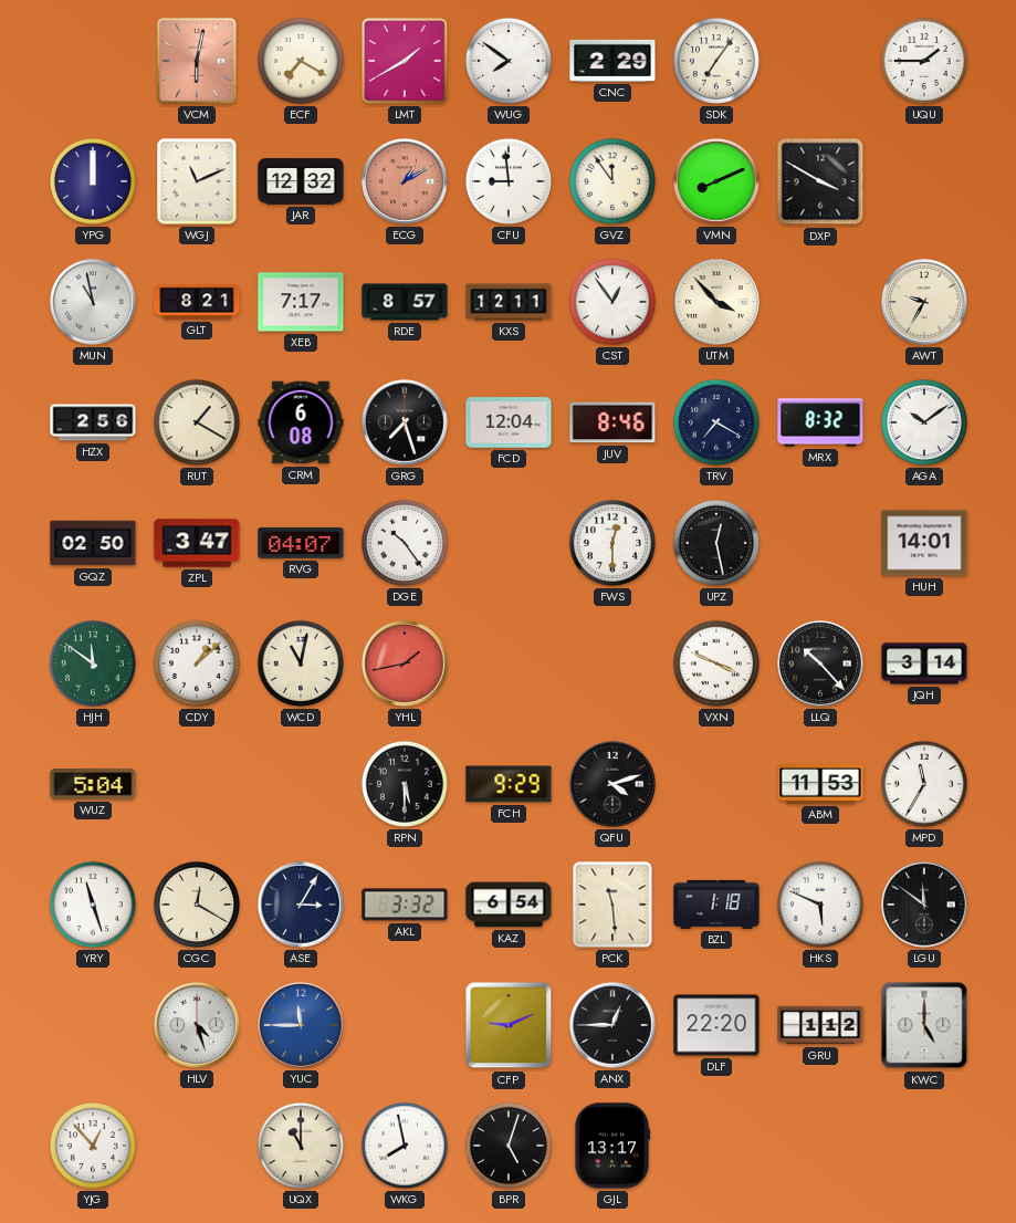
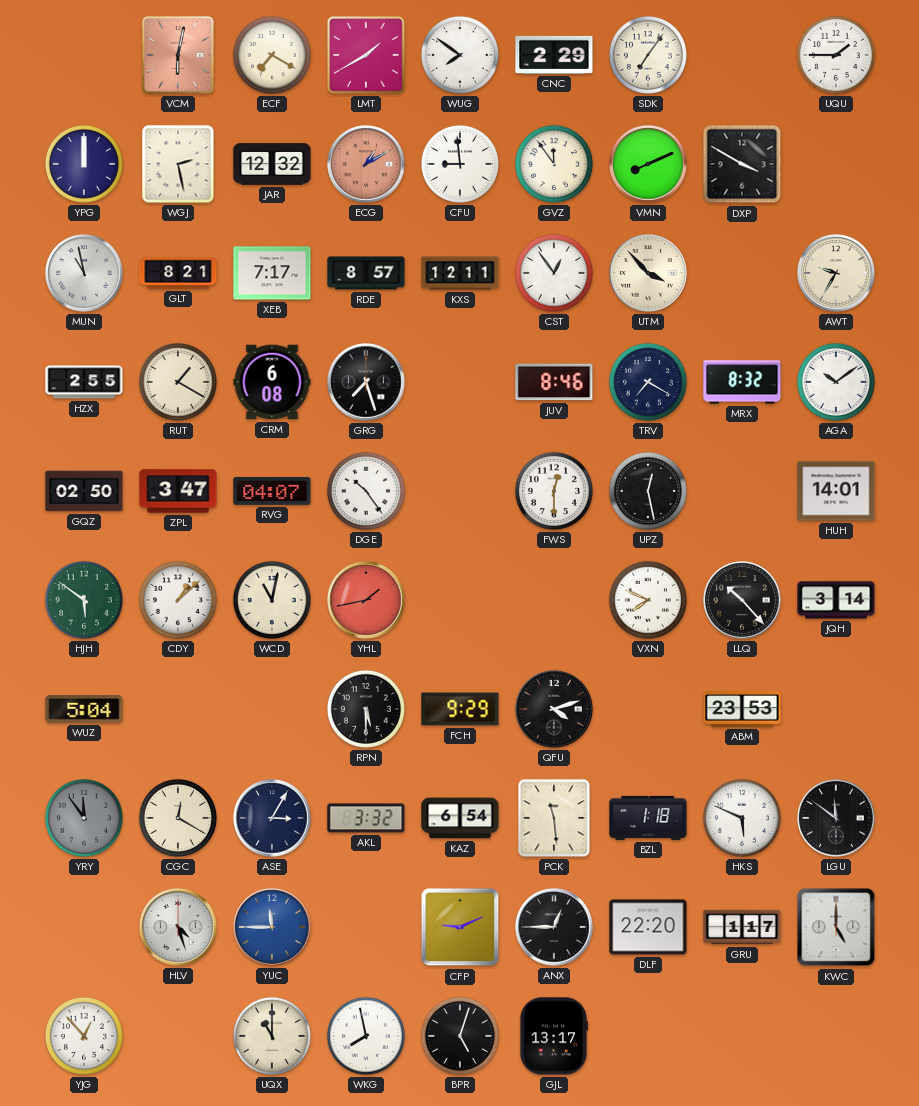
WGJ: 11:11 -> 2:28
HZX: 2:56 -> 2:55
FCD: 12:04 -> none
HJH: 11:51 -> 5:51
VXN: 3:49 -> 7:49
ABM: 11:53 -> 23:53
MPD: 11:35 -> none
YRY: 11:27 -> 11:54
YRY dial: white -> grey
GRU: 1:12 -> 1:17
